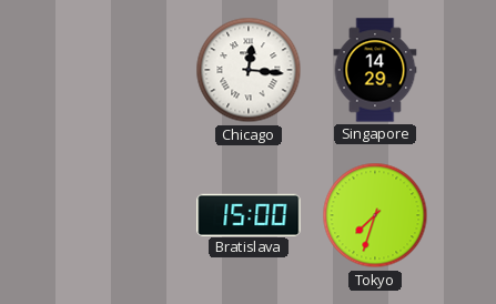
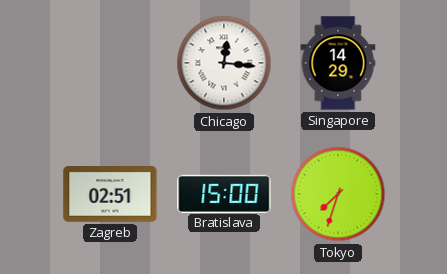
Zagreb: none -> 02:51
